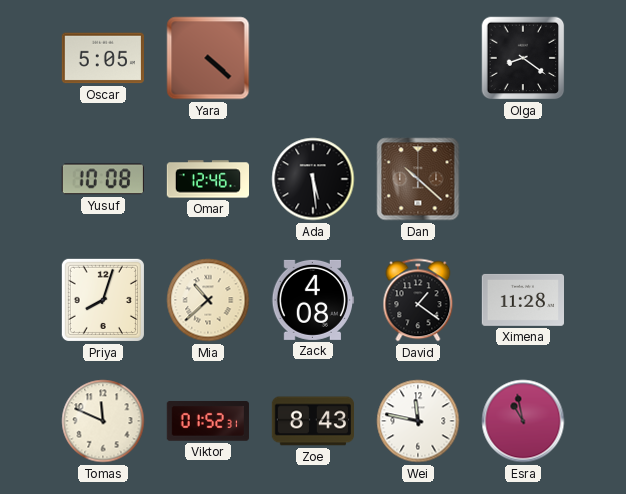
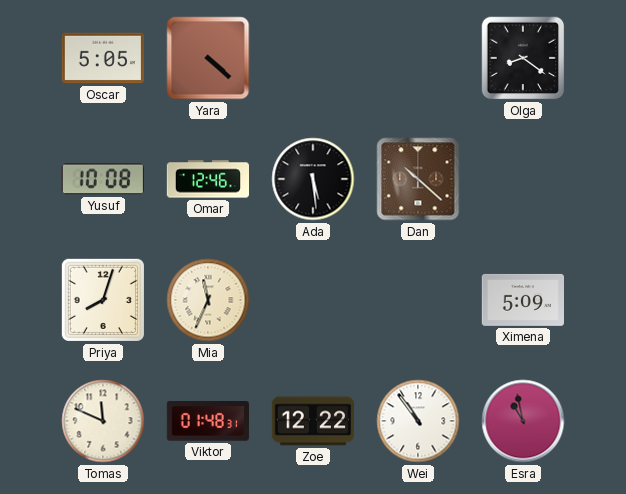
Mia: 10:38 -> 11:34
Zack: 4:08 -> none
David: 1:21 -> none
Ximena: 11:28 -> 5:09
Viktor: 01:52 -> 01:48
Zoe: 8:43 -> 12:22
Wei: 11:47 -> 10:54
